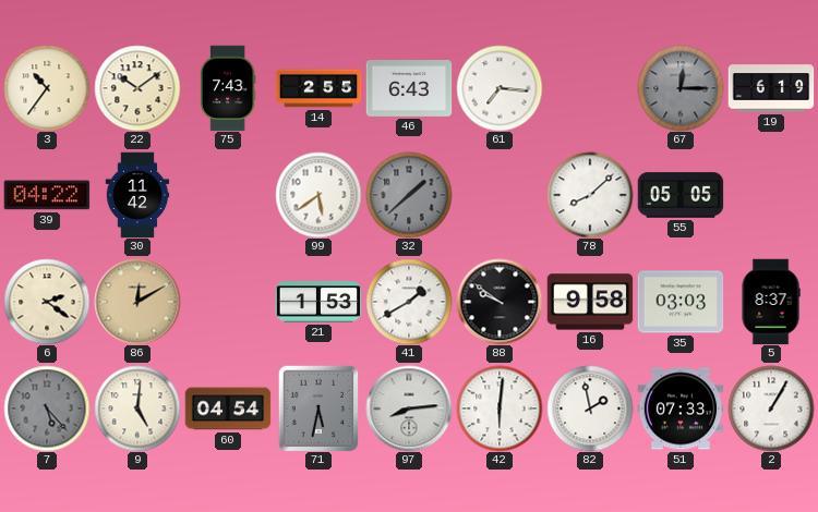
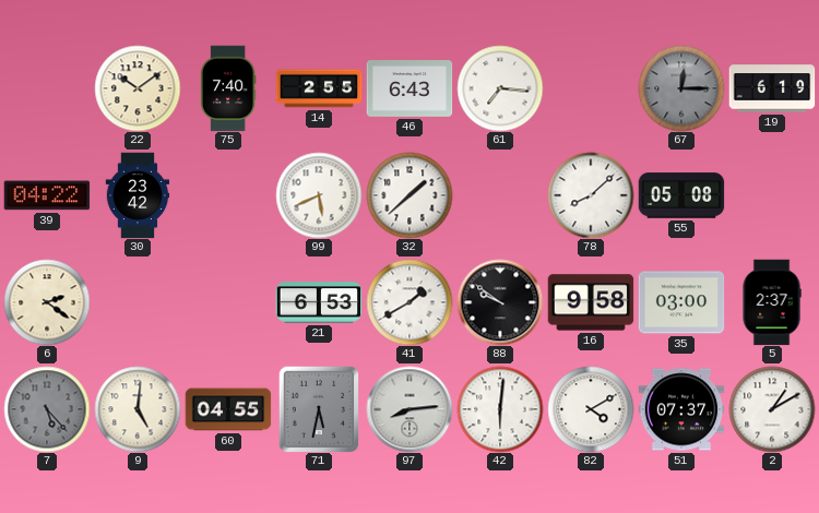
3: 10:36 -> none
75: 7:43 -> 7:40
30: 11:42 -> 23:42
99: 5:39 -> 5:41
32 dial: grey -> white
55: 05:05 -> 05:08
86: 12:10 -> none
21: 1:53 -> 6:53
35: 03:03 -> 03:00
5: 8:37 -> 2:37
60: 04:54 -> 04:55
82: 1:58 -> 4:10
51: 07:33 -> 07:37
2: 1:05 -> 1:10
